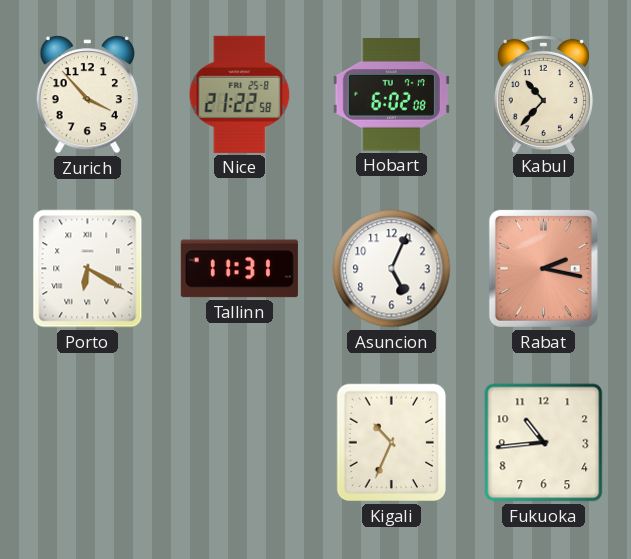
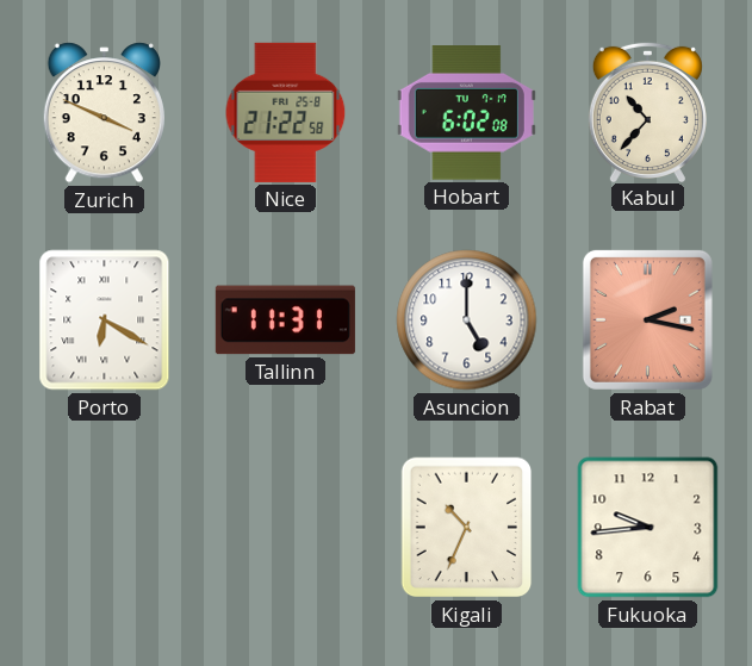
Zurich: 3:53 -> 3:49
Asuncion: 5:04 -> 5:00
Fukuoka: 10:44 -> 9:44
